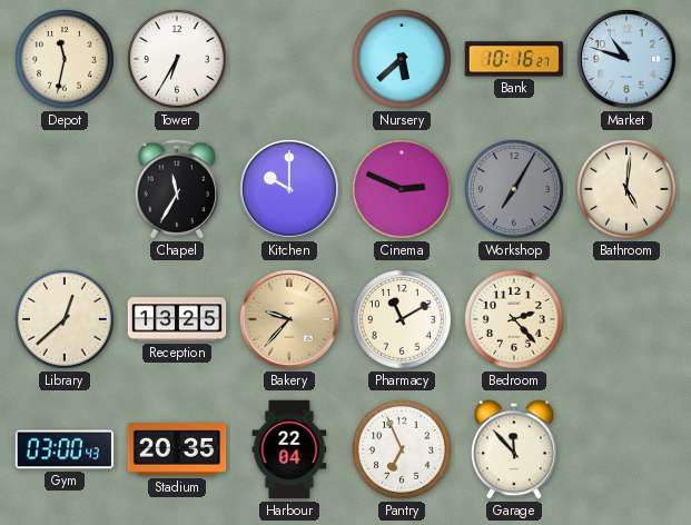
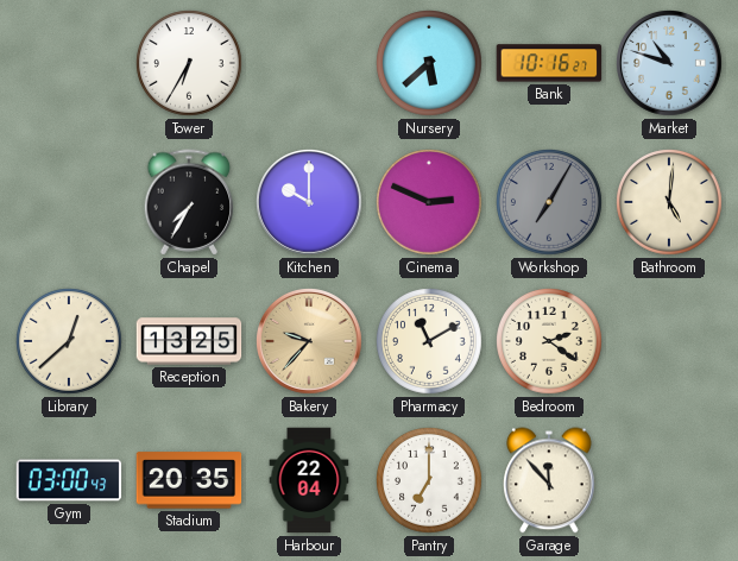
Depot: 11:32 -> none
Chapel: 11:35 -> 7:35
Bedroom: 2:23 -> 2:21
Pantry: 6:56 -> 7:00
